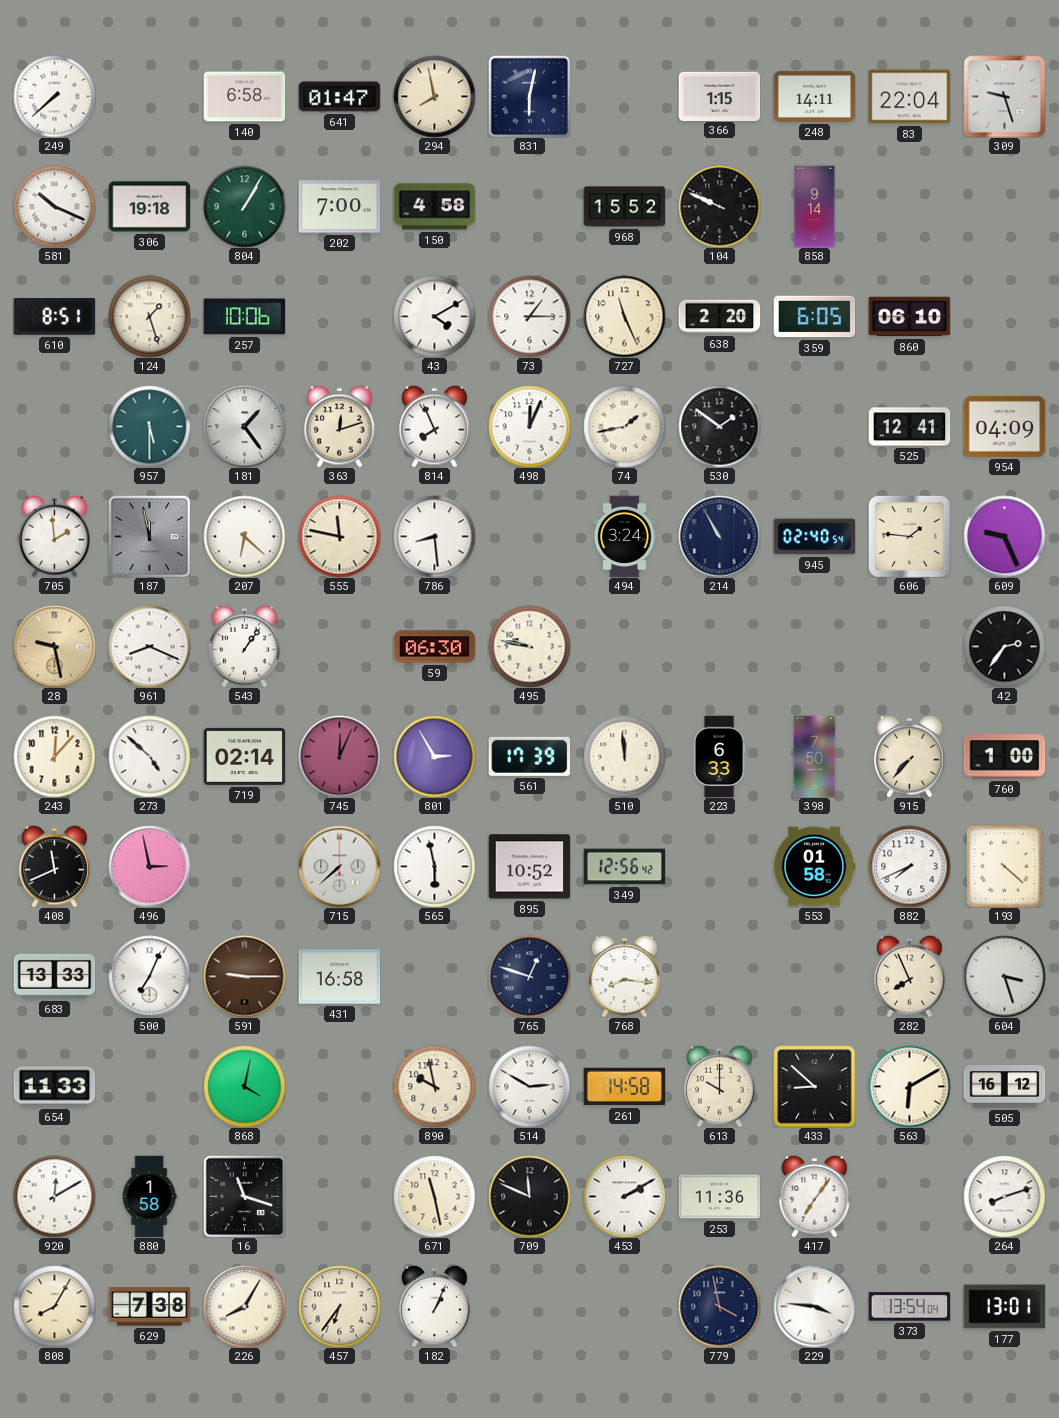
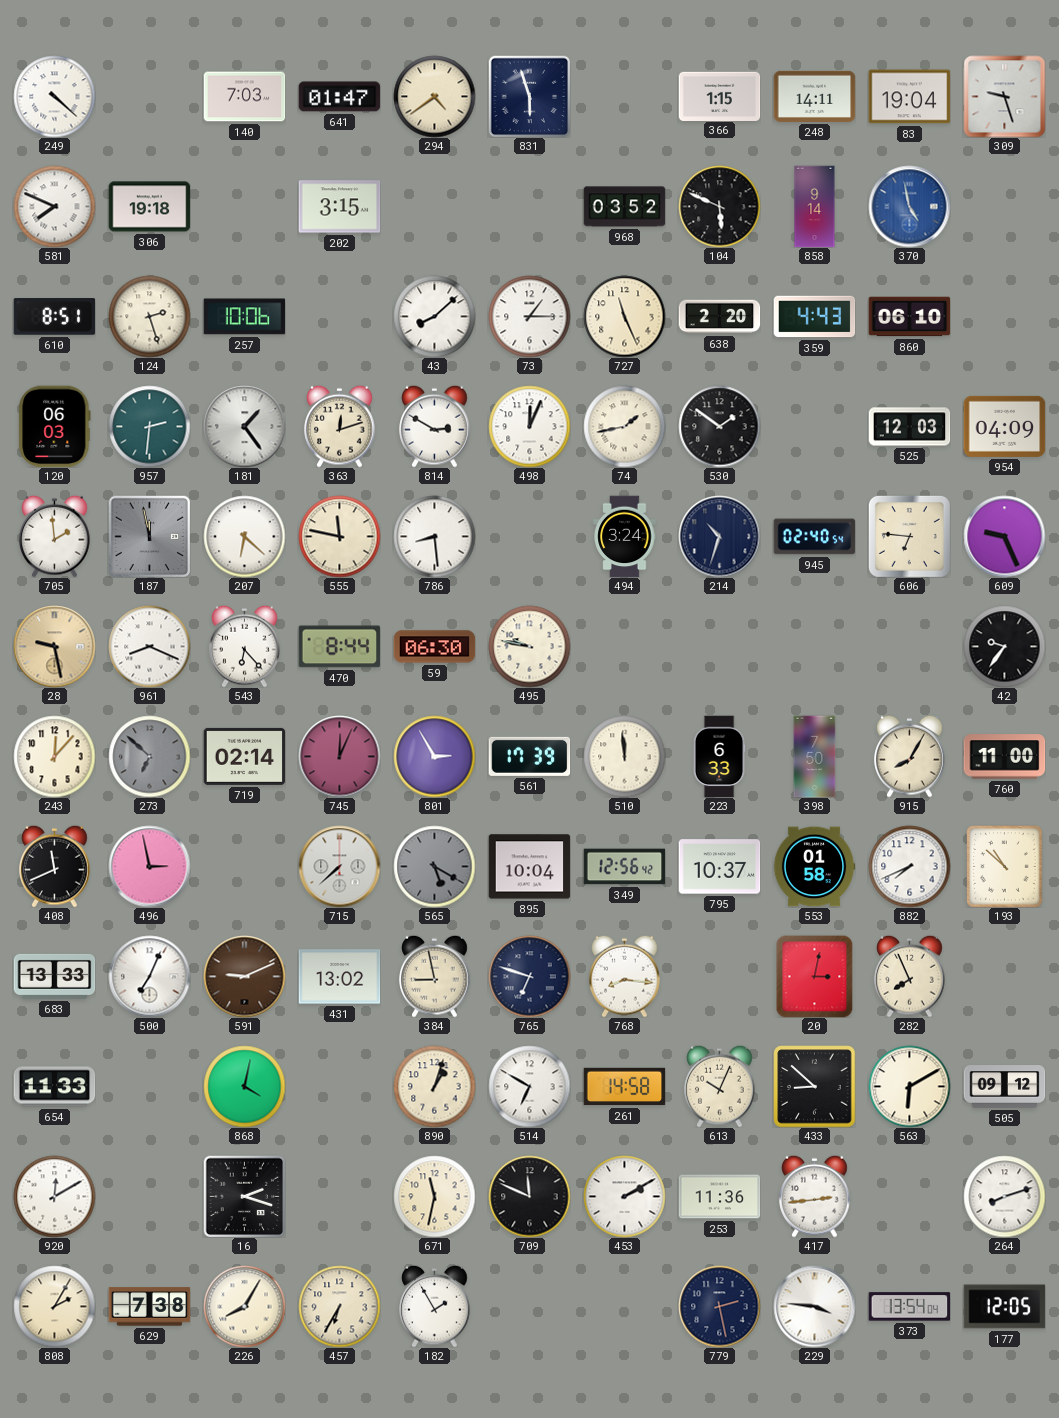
249: 7:38 -> 4:22
140: 6:58 -> 7:03
294: 7:58 -> 4:39
831: 6:02 -> 5:57
83: 22:04 -> 19:04
581: 10:19 -> 7:49
804: 1:05 -> none
202: 7:00 -> 3:15
150: 4:58 -> none
968: 15:52 -> 03:52
104: 9:49 -> 5:49
370: none -> 4:58
124: 1:27 -> 2:27
43: 4:10 -> 8:08
359: 6:05 -> 4:43
120: none -> 06:03
957: 5:30 -> 2:31
814: 7:56 -> 2:50
525: 12:41 -> 12:03
214: 10:55 -> 10:33
606: 1:46 -> 6:46
543: 1:06 -> 6:23
470: none -> 8:44
42: 2:36 -> 9:36
273: 4:52 -> 6:52
273 dial: white -> grey
915: 7:37 -> 8:05
760: 1:00 -> 11:00
565: 5:58 -> 5:20
565 dial: white -> grey
895: 10:52 -> 10:04
795: none -> 10:37
193: 4:22 -> 10:52
591: 9:15 -> 9:11
431: 16:58 -> 13:02
384: none -> 8:58
765: 12:48 -> 6:48
20: none -> 3:02
604: 3:27 -> none
890: 9:58 -> 1:03
514: 2:50 -> 6:50
613: 10:00 -> 10:04
505: 16:12 -> 09:12
880: 1:58 -> none
16: 11:18 -> 2:18
671: 11:28 -> 11:32
417: 7:06 -> 2:44
808: 8:05 -> 2:05
457: 6:36 -> 6:35
182: 1:04 -> 1:55
779: 3:58 -> 2:28
177: 13:01 -> 12:05
